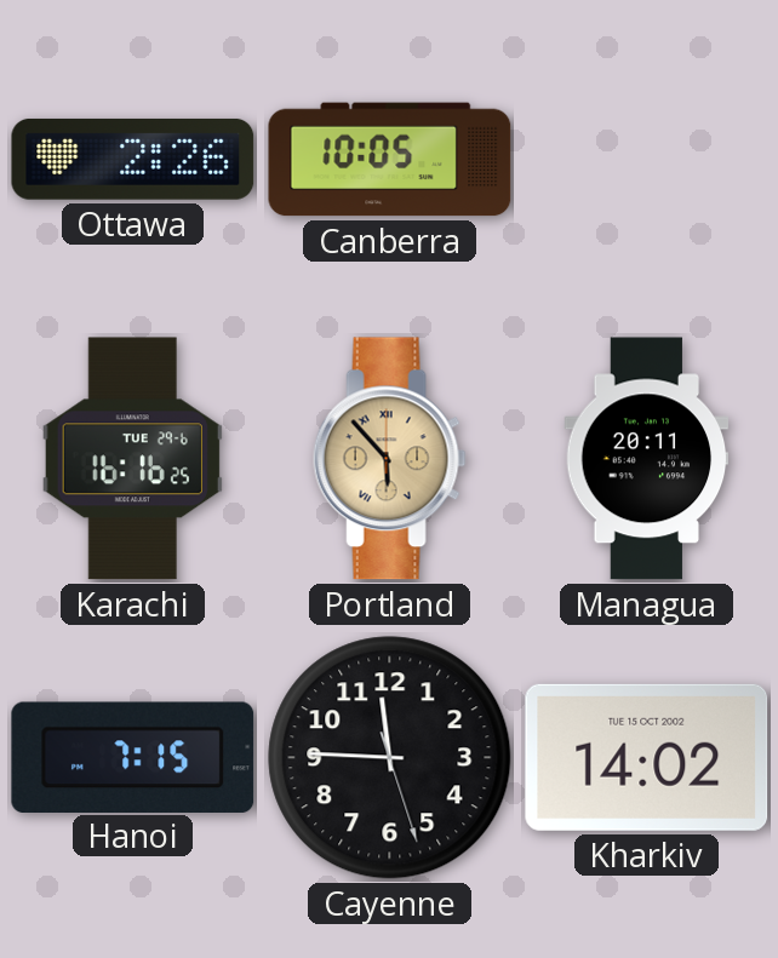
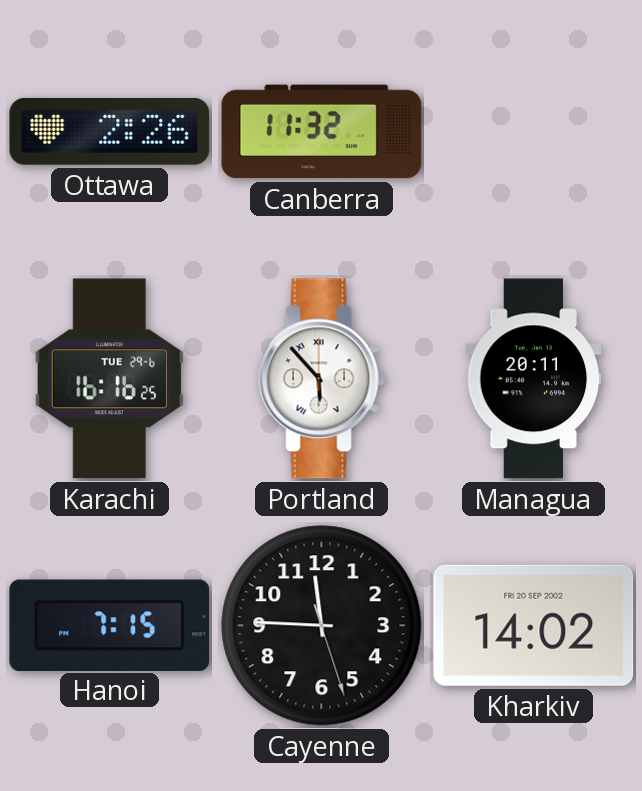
Canberra: 10:05 -> 11:32
Portland dial: champagne -> white
Kharkiv date: TUE 15 OCT 2002 -> FRI 20 SEP 2002
